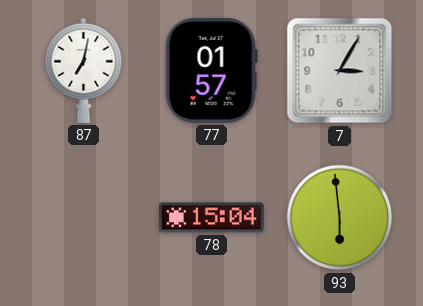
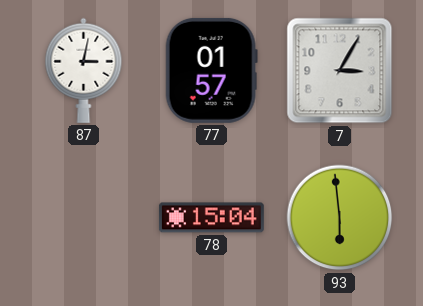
87: 7:02 -> 3:02
